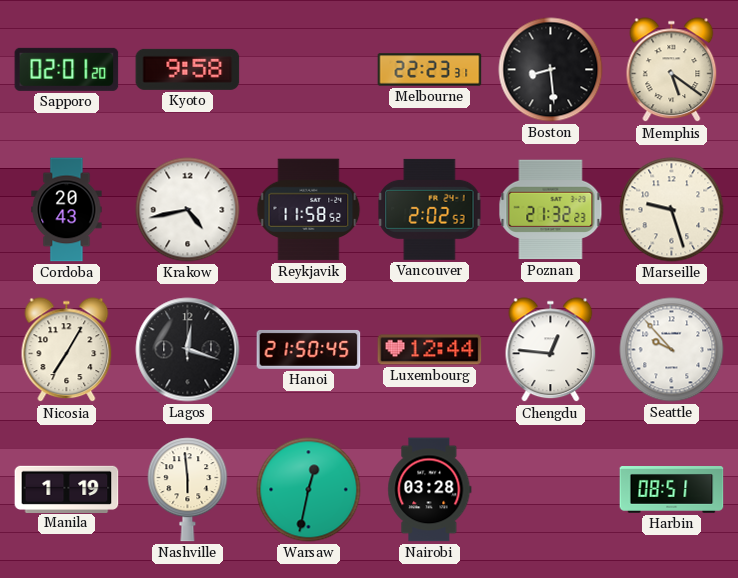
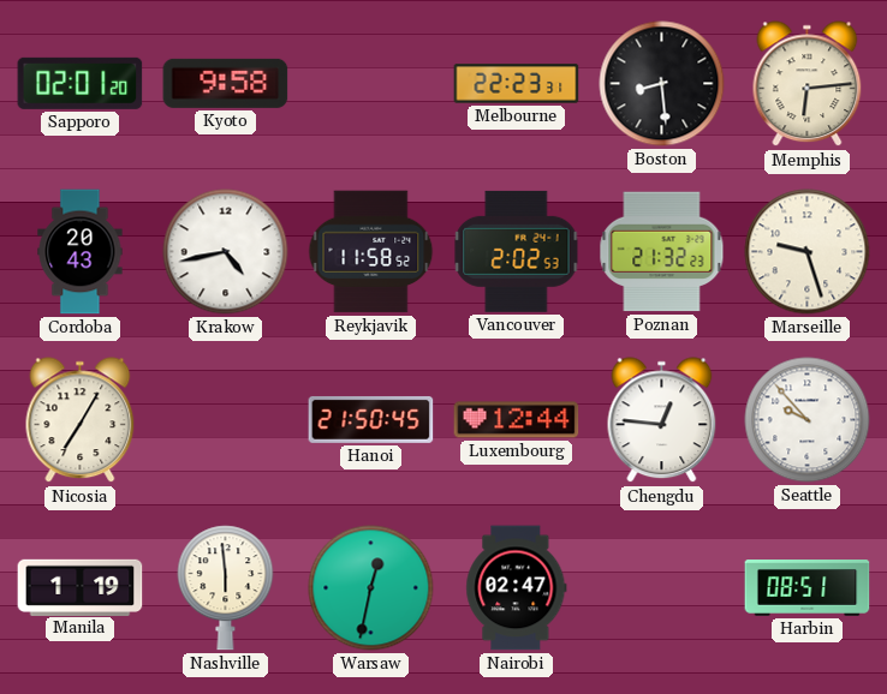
Memphis: 5:21 -> 6:14
Lagos: 12:18 -> none
Nairobi: 03:28 -> 02:47
